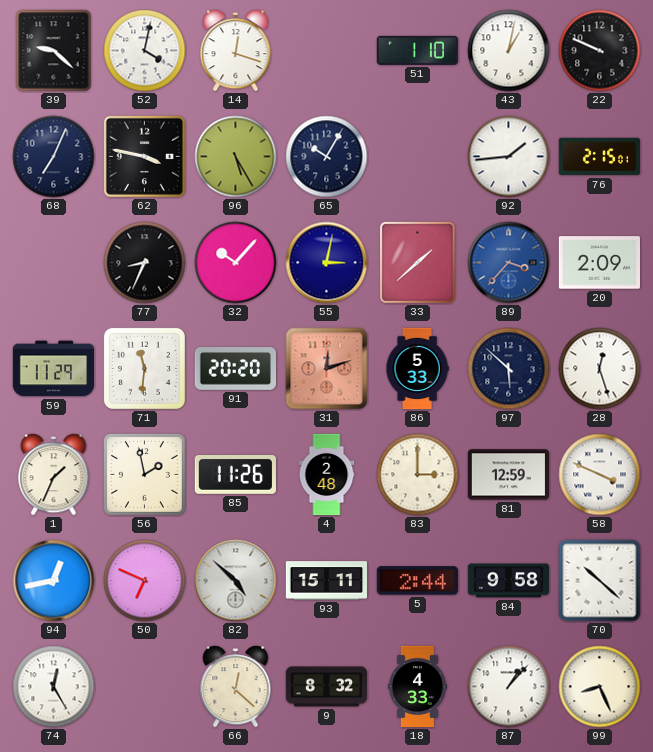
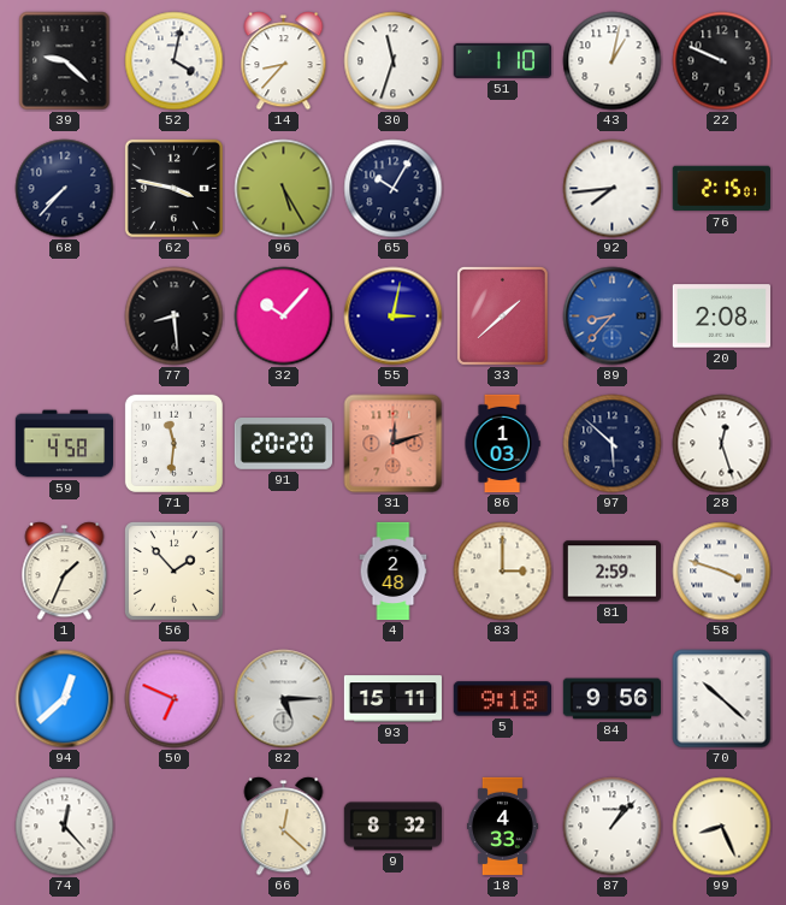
14: 12:18 -> 8:37
30: none -> 11:33
68: 7:04 -> 7:37
92: 1:44 -> 7:44
77: 8:34 -> 8:29
89: 3:37 -> 8:37
20: 2:09 -> 2:08
59: 11:29 -> 4:58
86: 5:33 -> 1:03
56: 1:58 -> 1:53
85: 11:26 -> none
81: 12:59 -> 2:59
58: 3:49 -> 3:48
94: 12:43 -> 12:38
82: 4:52 -> 5:15
5: 2:44 -> 9:18
84: 9:58 -> 9:56
74: 12:25 -> 12:23
